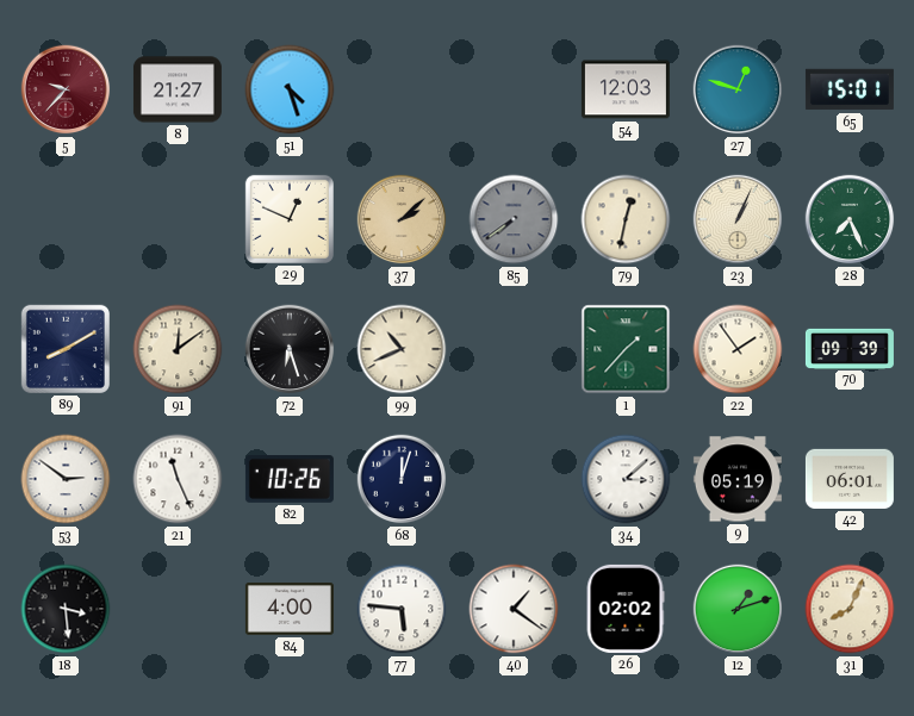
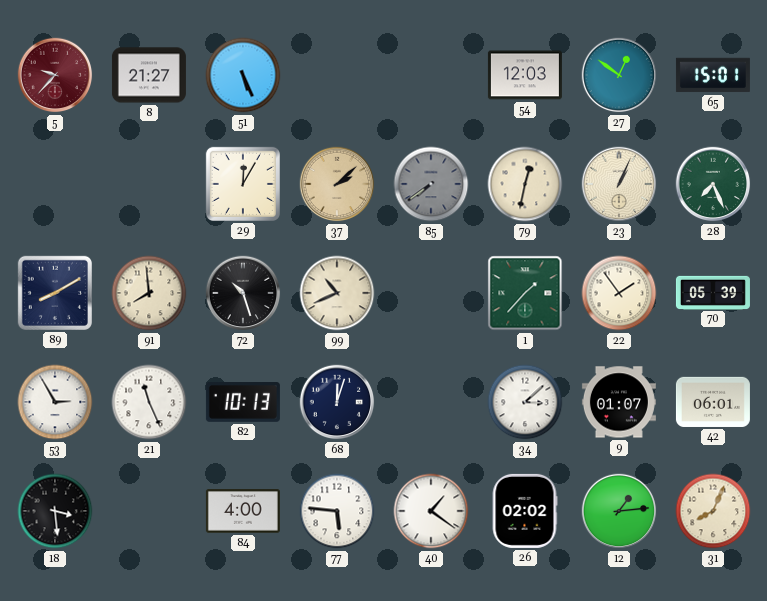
51: 4:27 -> 5:26
27: 12:48 -> 12:51
29: 12:49 -> 12:05
91: 12:09 -> 7:59
72: 6:27 -> 10:27
70: 09:39 -> 05:39
53: 2:51 -> 2:55
82: 10:26 -> 10:13
9: 05:19 -> 01:07
12: 1:12 -> 1:14
